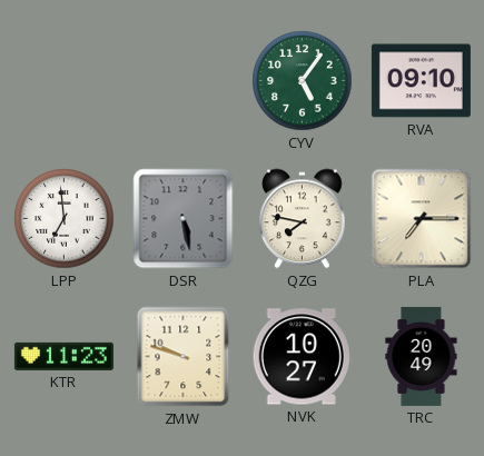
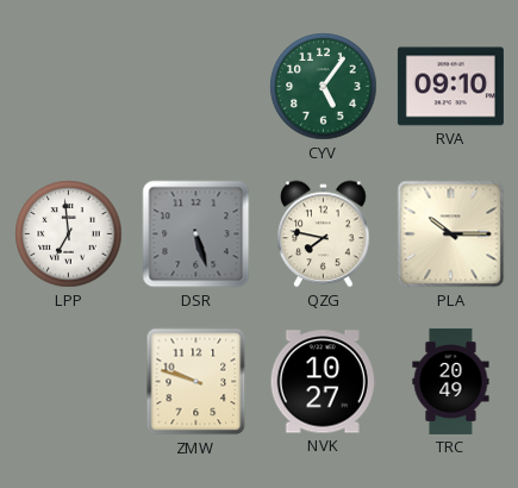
DSR: 5:28 -> 5:27
PLA: 7:15 -> 10:15
KTR: 11:23 -> none
